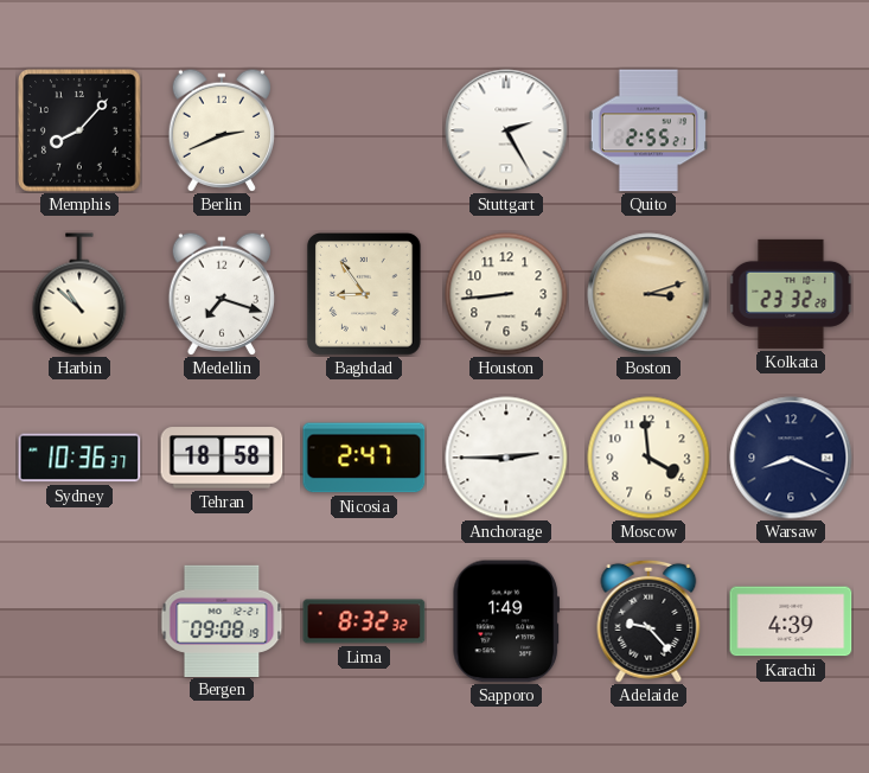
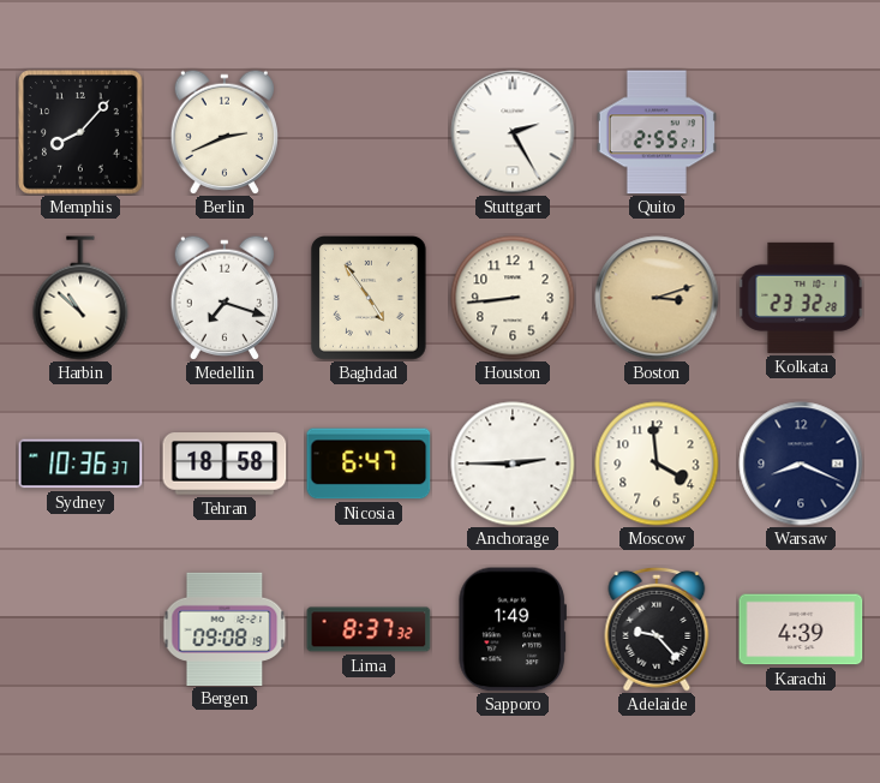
Baghdad: 8:54 -> 4:54
Nicosia: 2:47 -> 6:47
Lima: 8:32 -> 8:37
